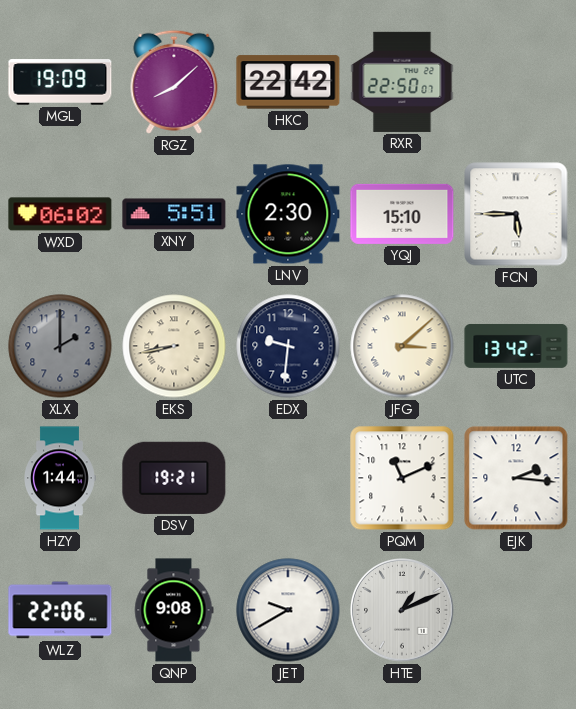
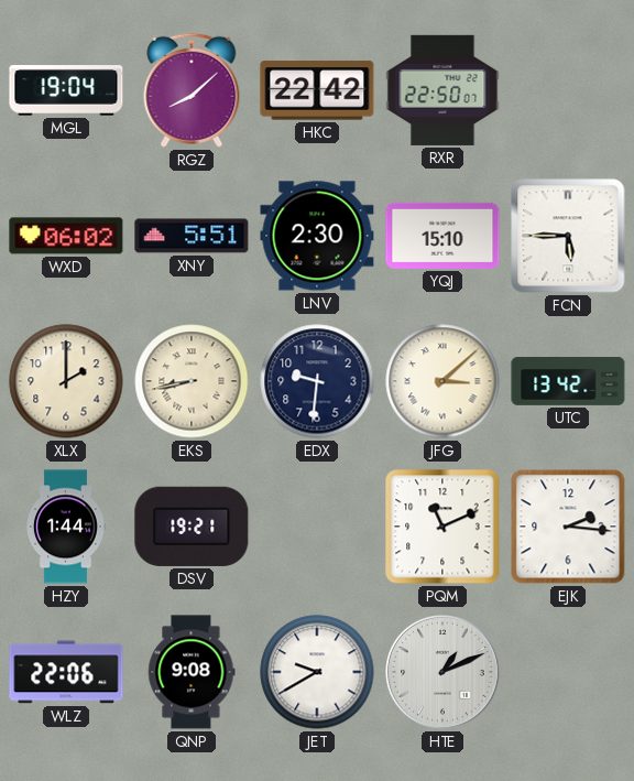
MGL: 19:09 -> 19:04
XLX dial: grey -> cream
